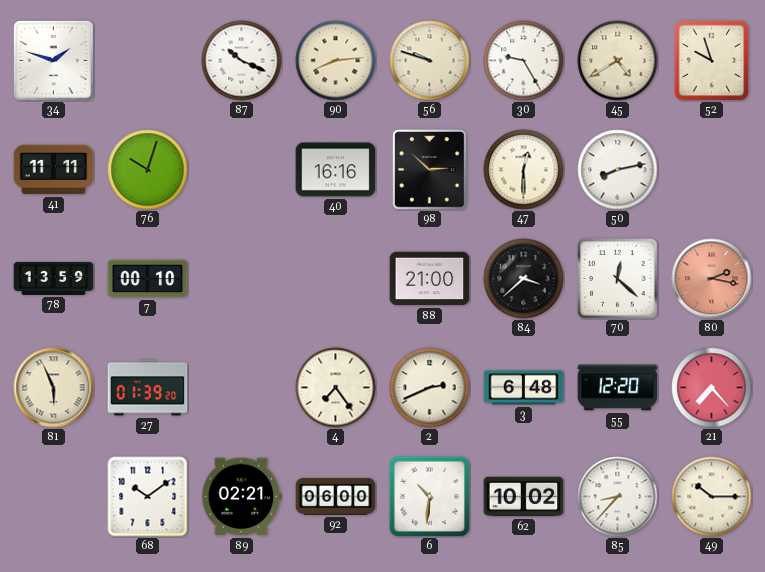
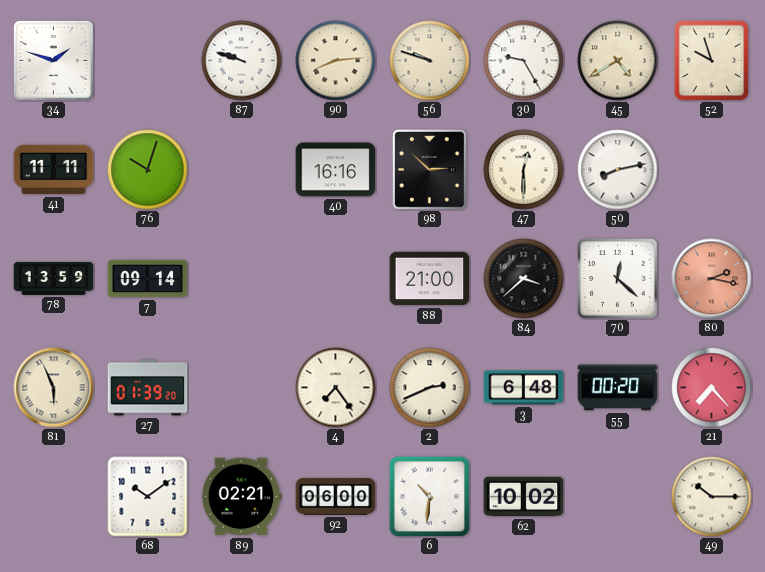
87: 10:19 -> 9:48
7: 00:10 -> 09:14
55: 12:20 -> 00:20
85: 8:37 -> none
